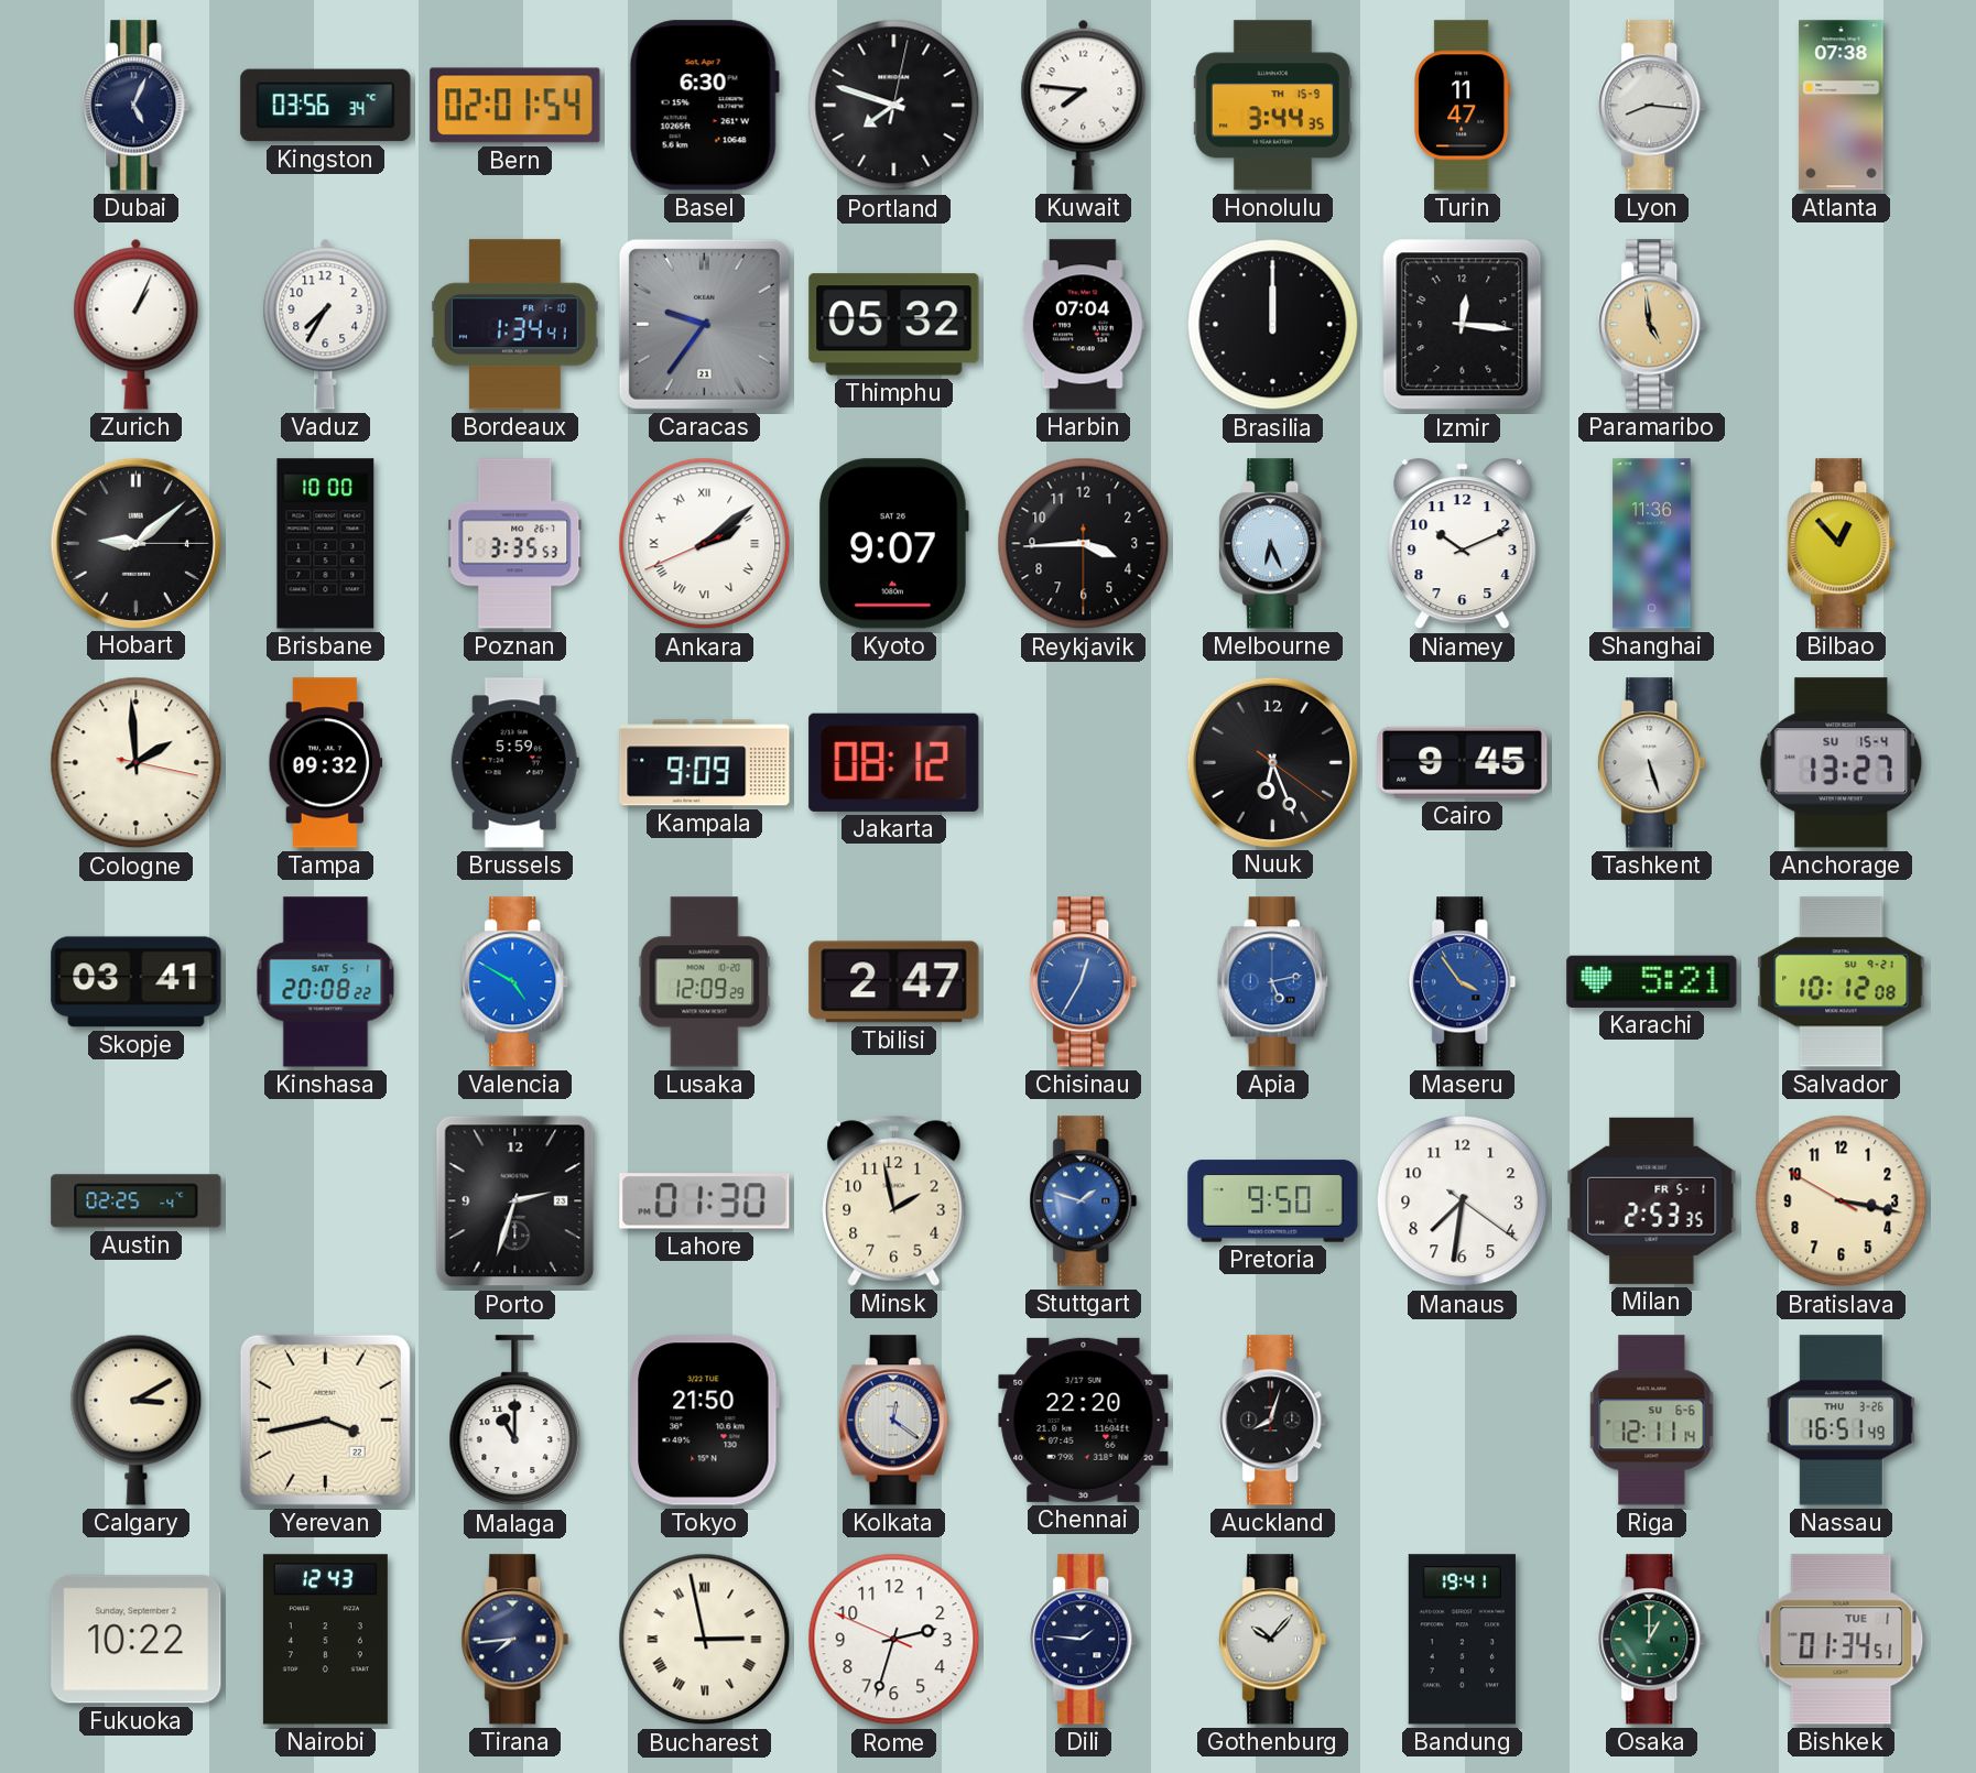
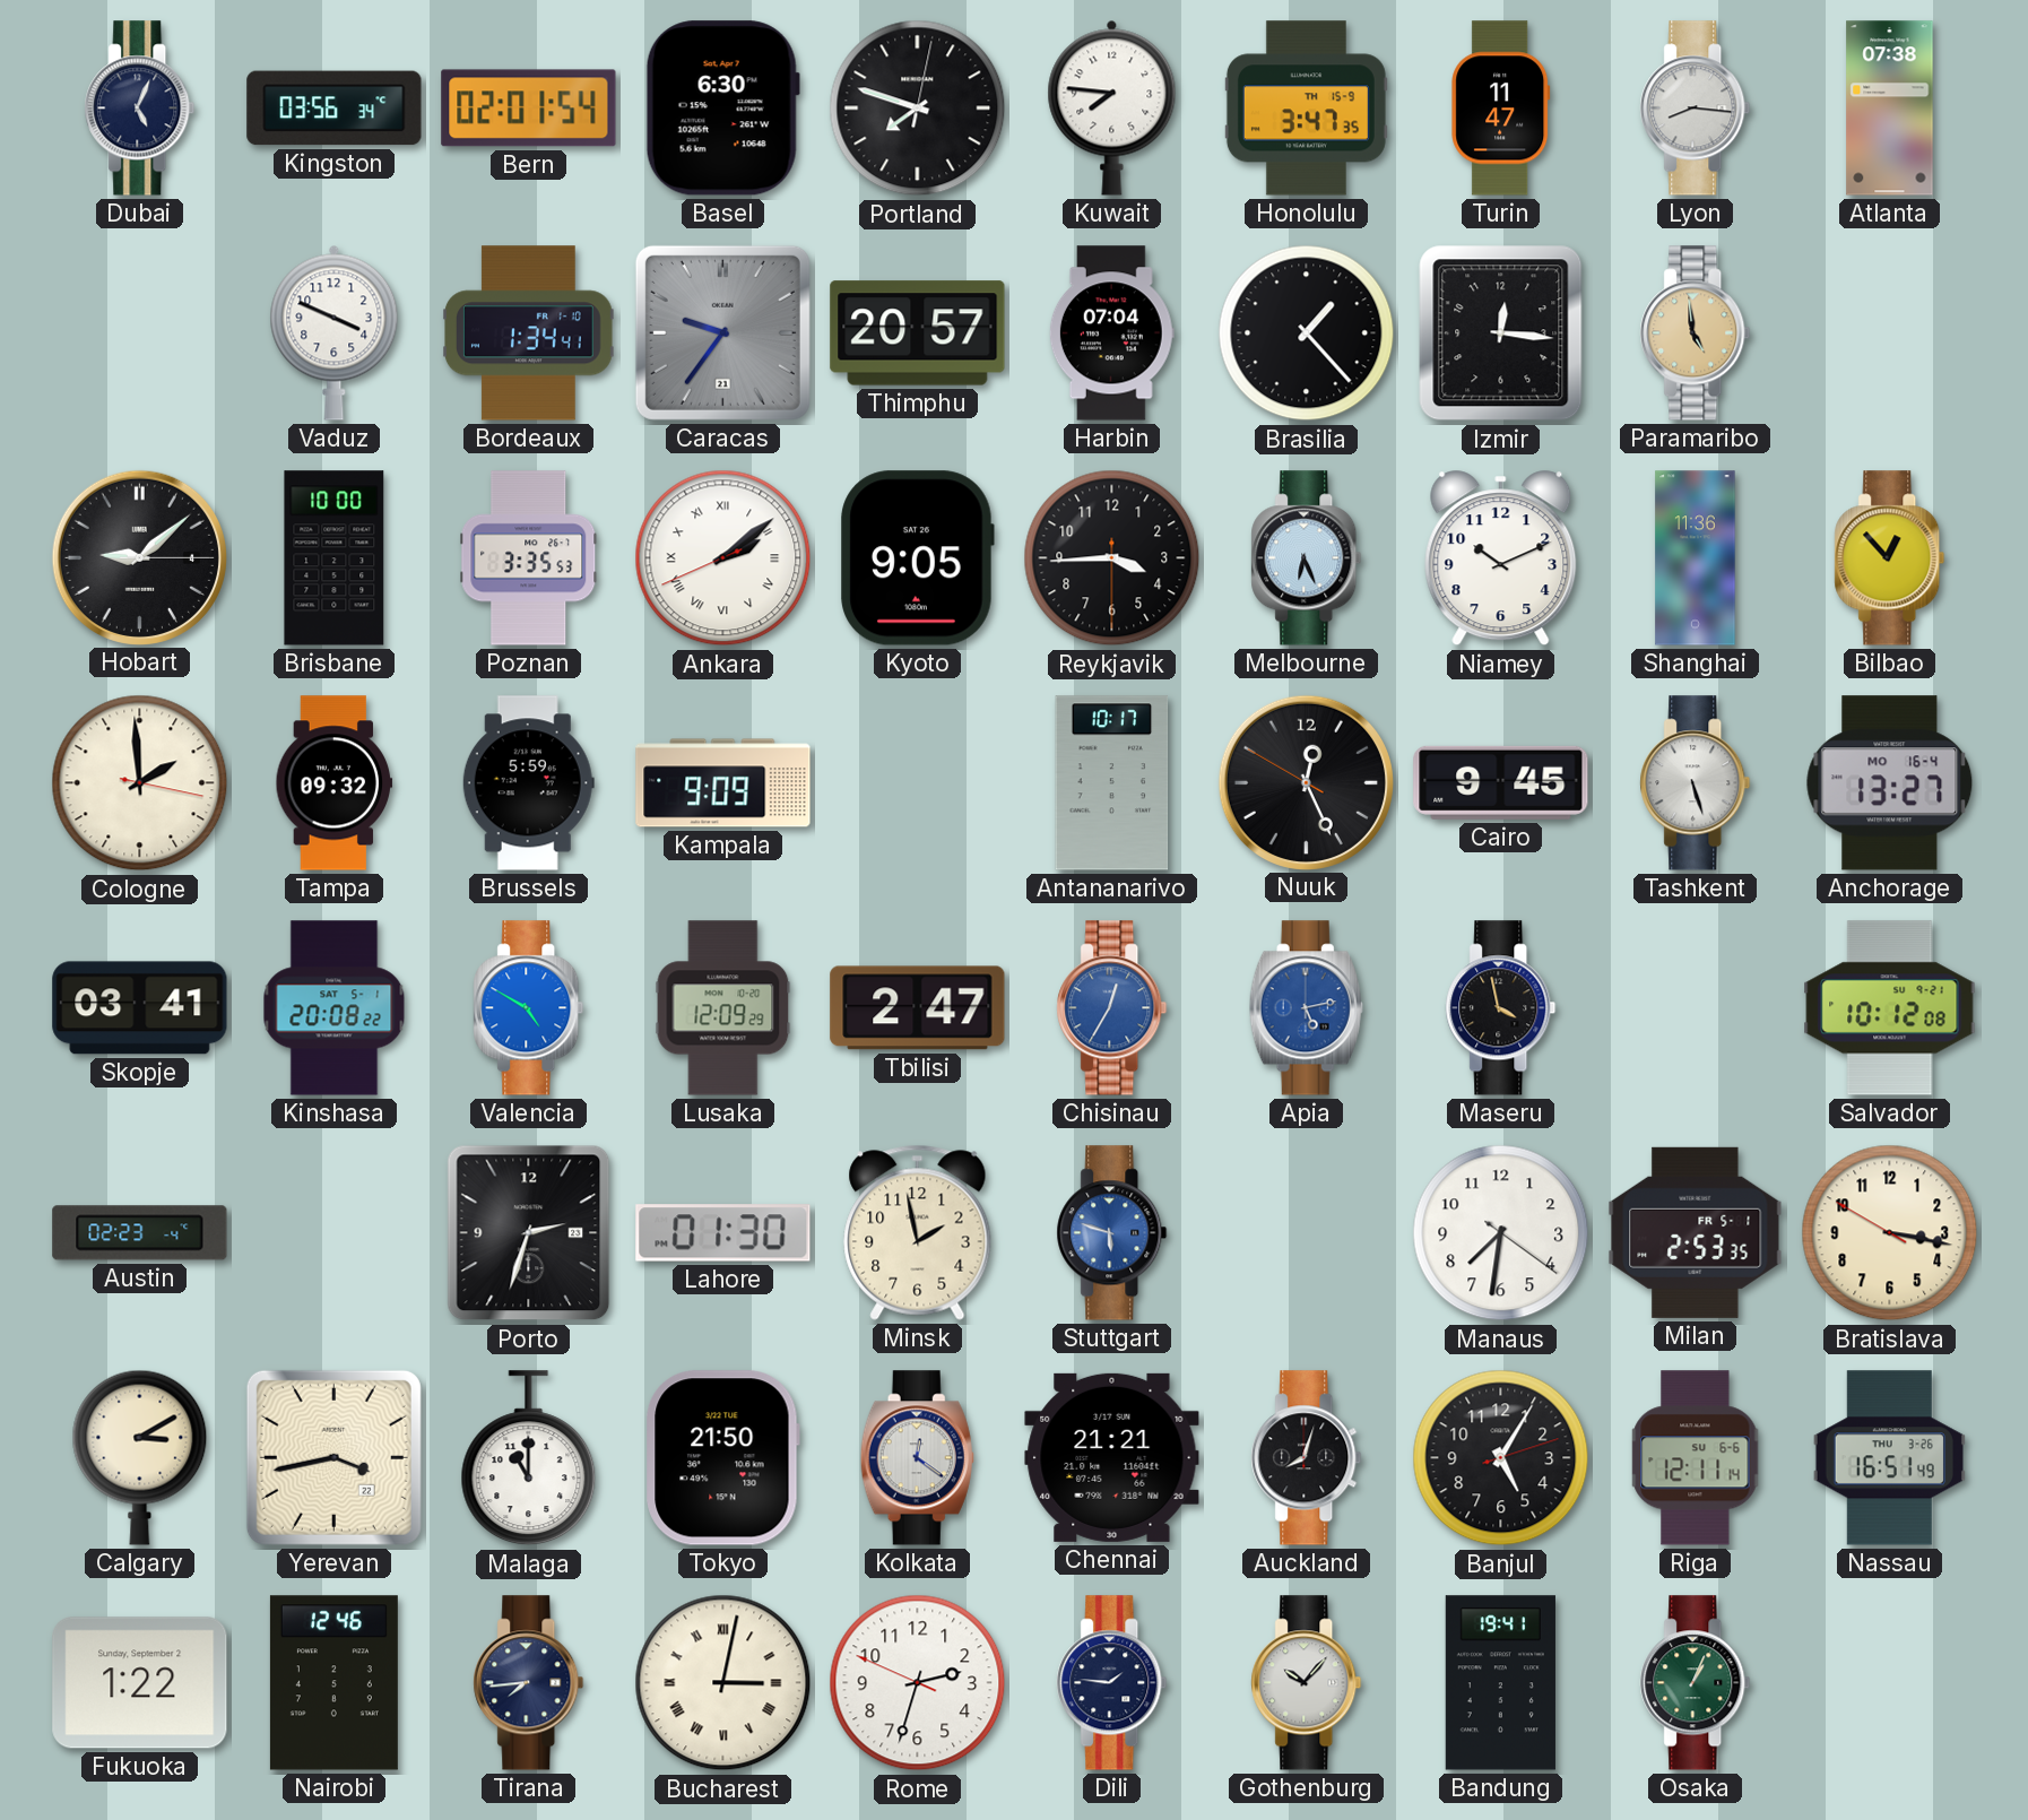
Honolulu: 3:44 -> 3:47
Zurich: 1:04 -> none
Vaduz: 7:35 -> 3:49
Thimphu: 05:32 -> 20:57
Brasilia: 12:00 -> 1:23
Kyoto: 9:07 -> 9:05
Jakarta: 08:12 -> none
Antananarivo: none -> 10:17
Nuuk: 6:26 -> 12:25
Anchorage date: SU 15-4 -> MO 16-4
Maseru: 3:54 -> 3:58
Maseru dial: blue -> black
Karachi: 5:21 -> none
Austin: 02:25 -> 02:23
Stuttgart: 1:48 -> 5:48
Pretoria: 9:50 -> none
Chennai: 22:20 -> 21:21
Banjul: none -> 5:05
Fukuoka: 10:22 -> 1:22
Nairobi: 12:43 -> 12:46
Bucharest: 2:58 -> 3:02
Osaka: 1:00 -> 1:04
Bishkek: 01:34 -> none
